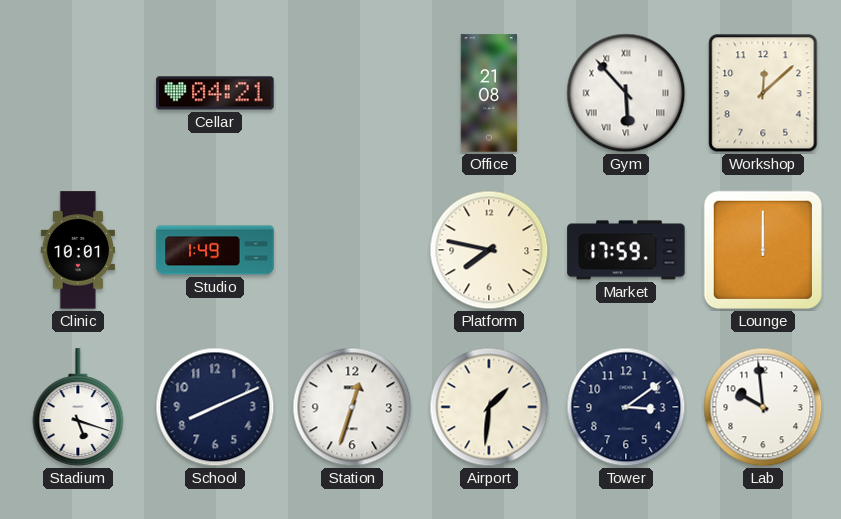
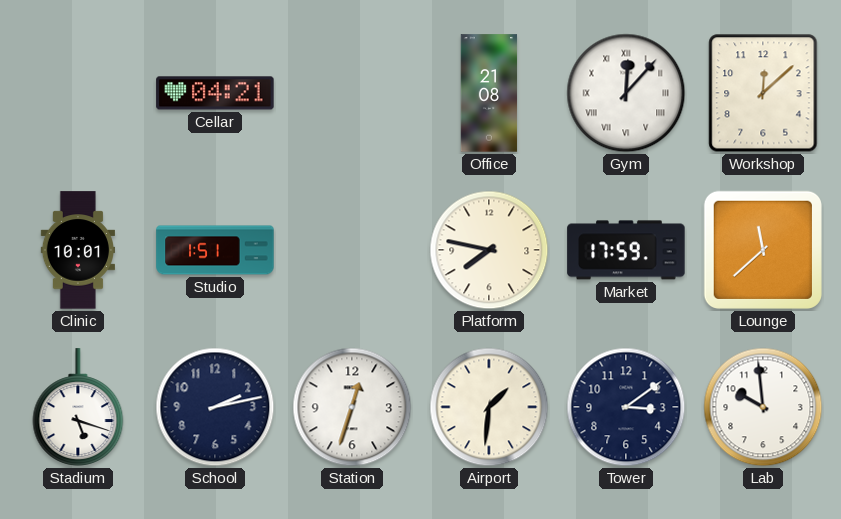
Gym: 5:53 -> 12:07
Studio: 1:49 -> 1:51
Lounge: 12:00 -> 11:38
School: 8:11 -> 2:13
